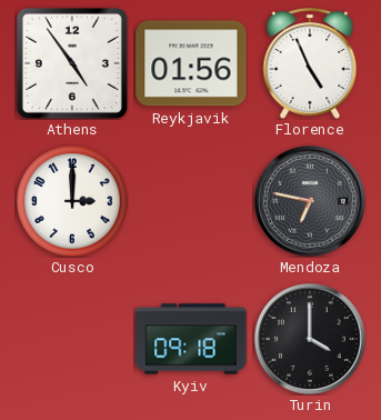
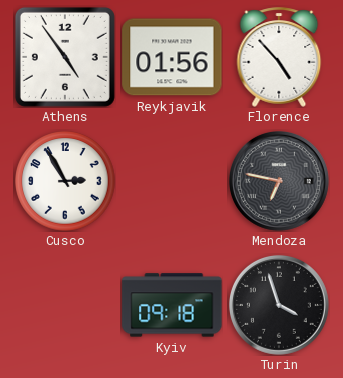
Florence: 4:56 -> 4:53
Cusco: 3:00 -> 2:55
Turin: 4:00 -> 3:57
